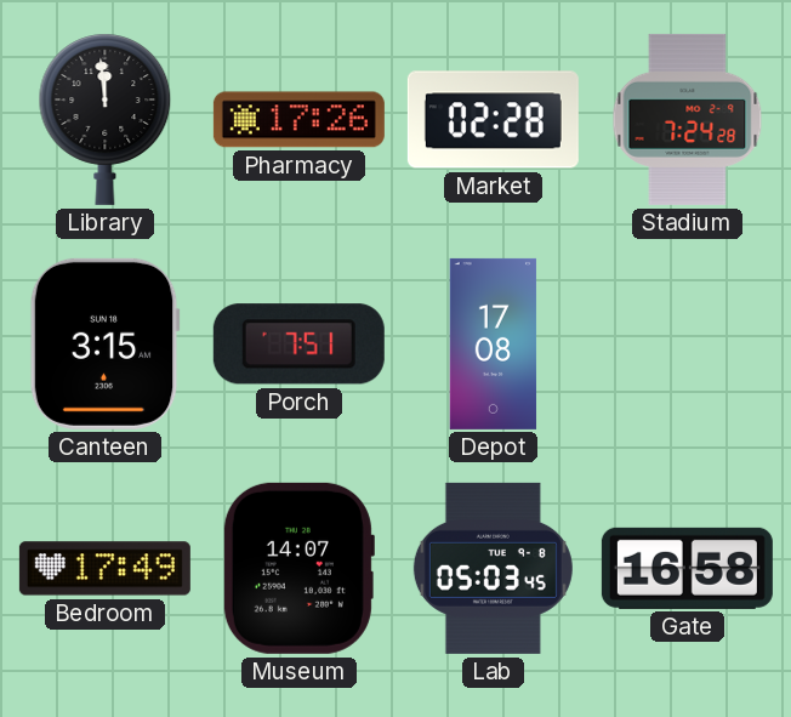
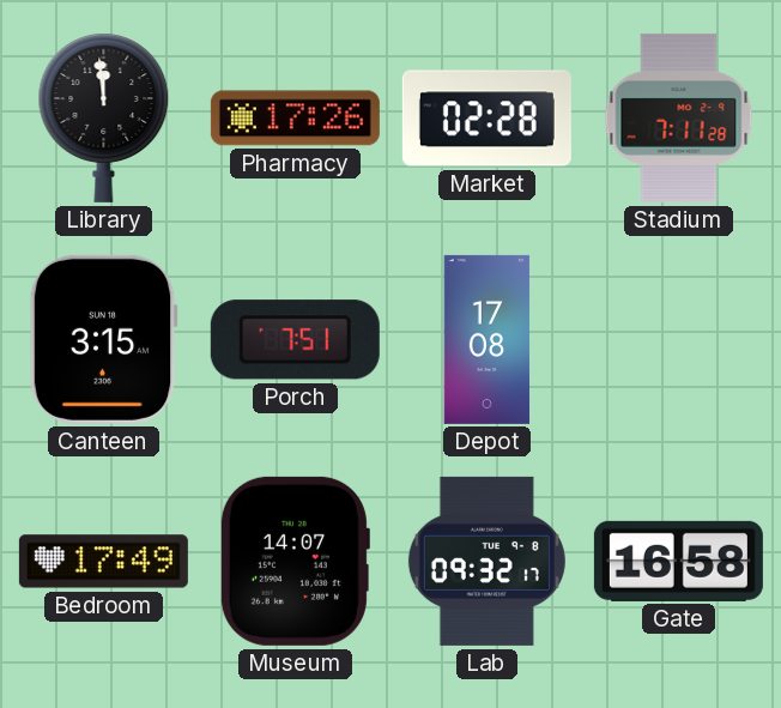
Stadium: 7:24 -> 7:11
Lab: 05:03 -> 09:32
